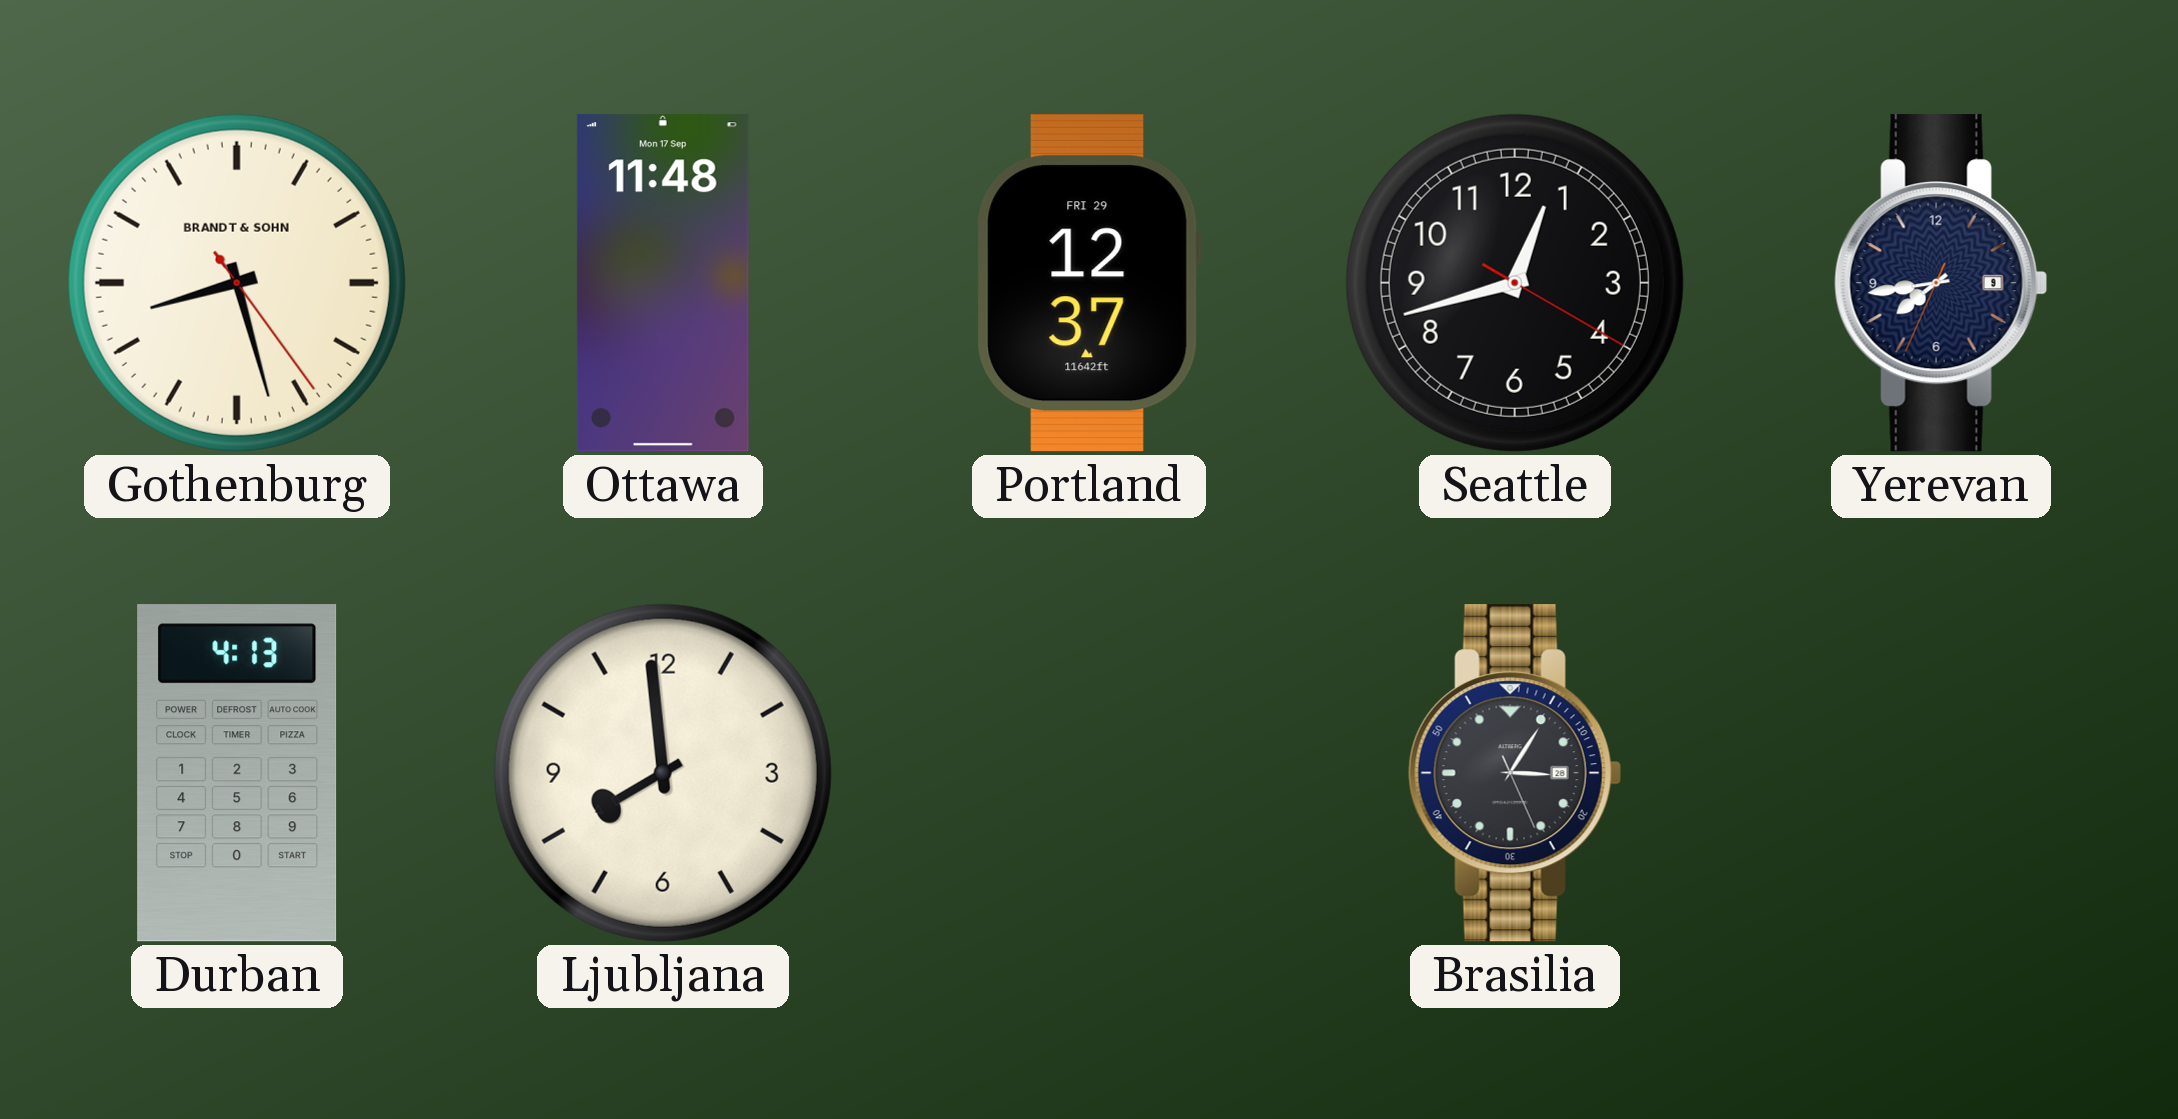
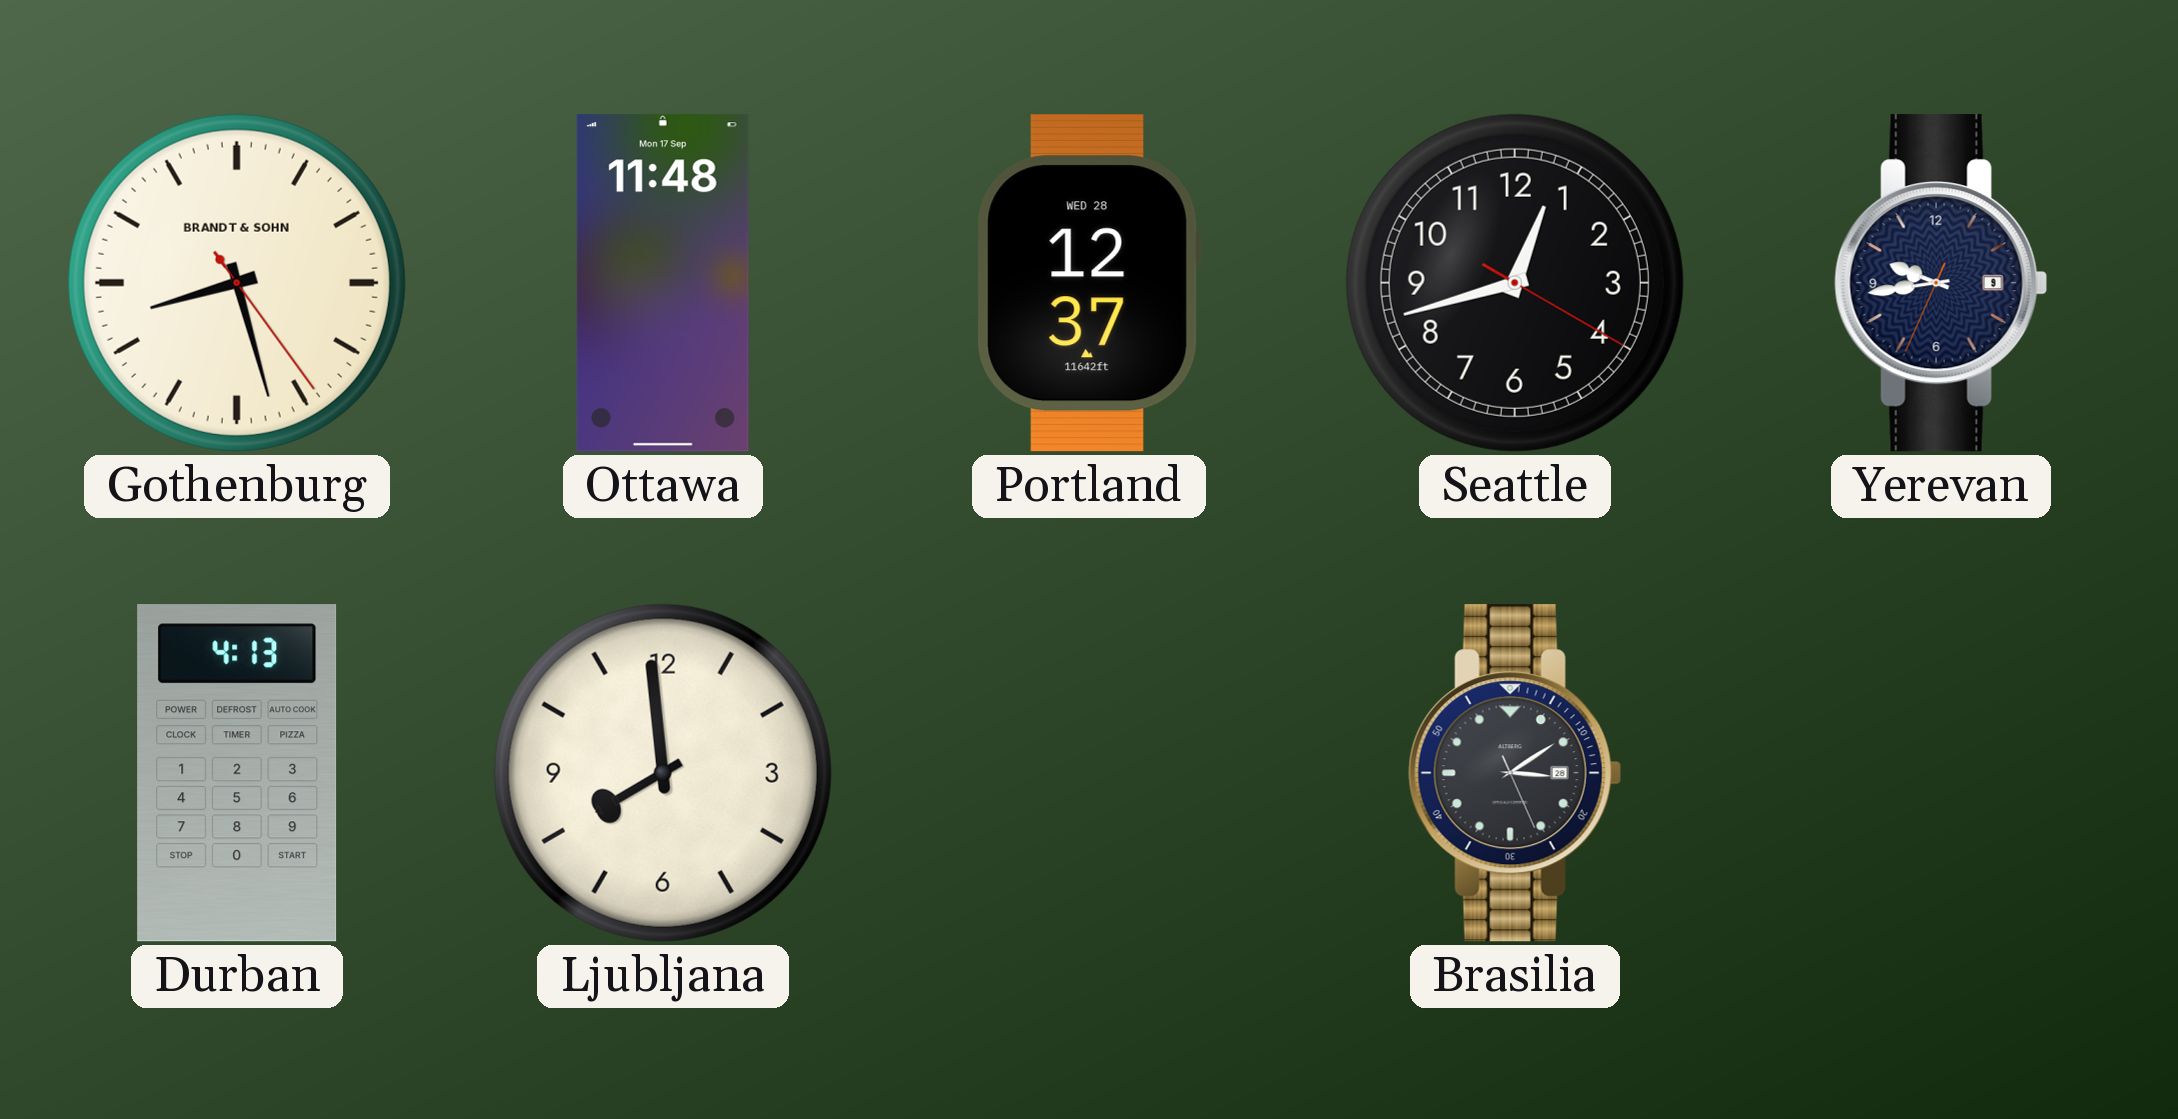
Portland date: FRI 29 -> WED 28
Yerevan: 7:43 -> 9:43
Brasilia: 3:05 -> 3:09
